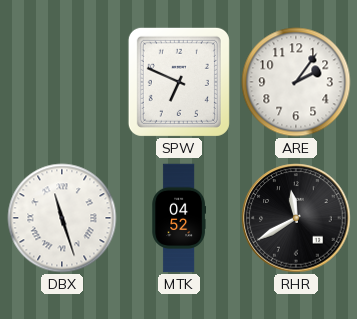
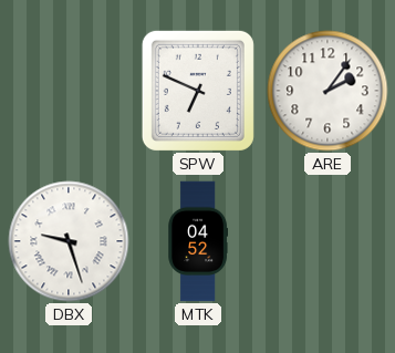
DBX: 11:27 -> 9:27
RHR: 11:40 -> none
